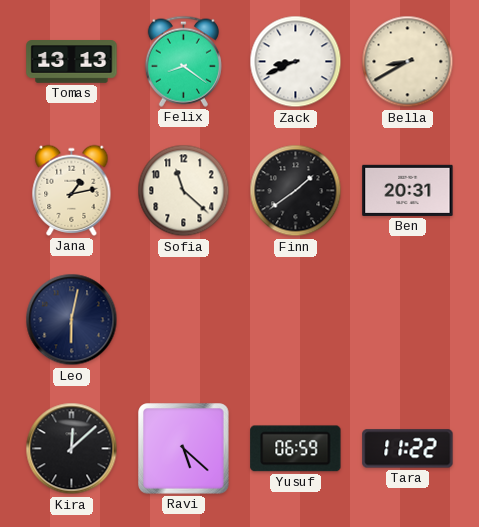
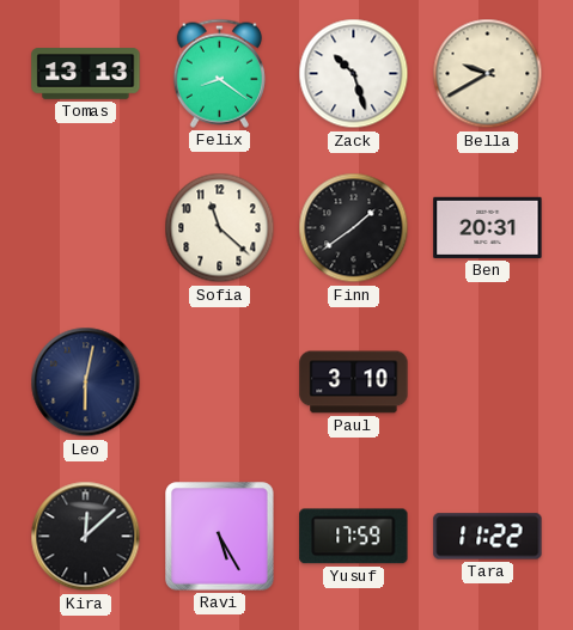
Zack: 8:41 -> 10:27
Bella: 8:40 -> 9:40
Jana: 1:13 -> none
Paul: none -> 3:10
Ravi: 5:22 -> 5:25
Yusuf: 06:59 -> 17:59
